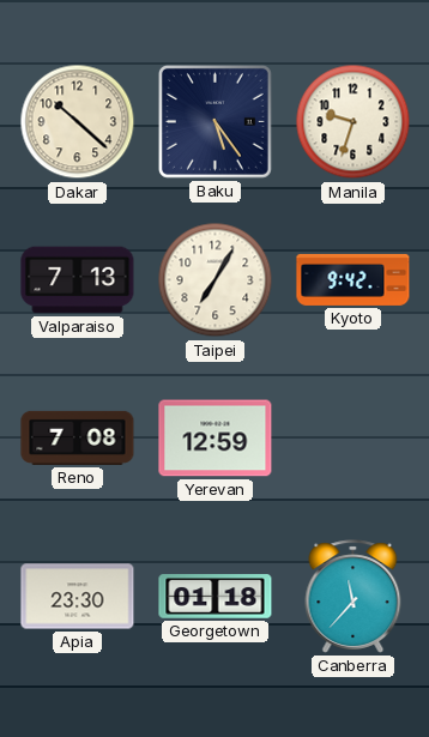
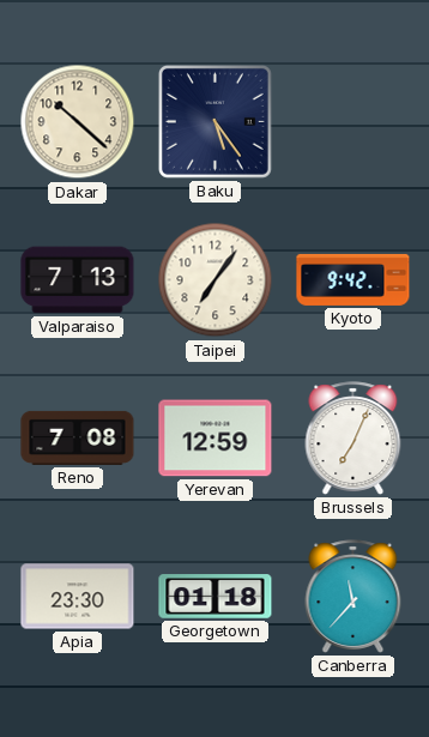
Manila: 9:33 -> none
Taipei: 7:05 -> 7:06
Brussels: none -> 7:04
